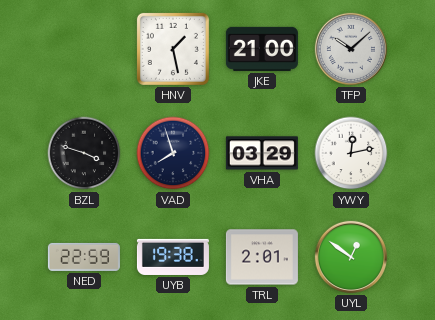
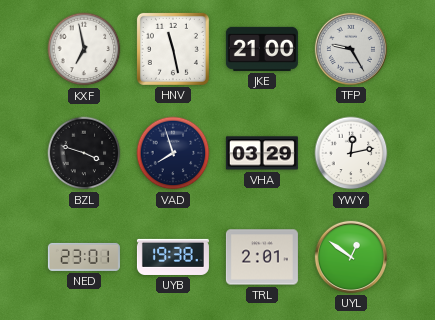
KXF: none -> 6:58
HNV: 1:28 -> 11:28
TFP: 10:08 -> 9:25
NED: 22:59 -> 23:01
